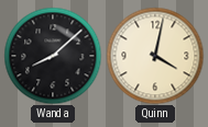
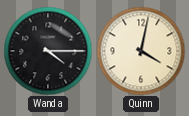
Wanda: 8:08 -> 4:15
